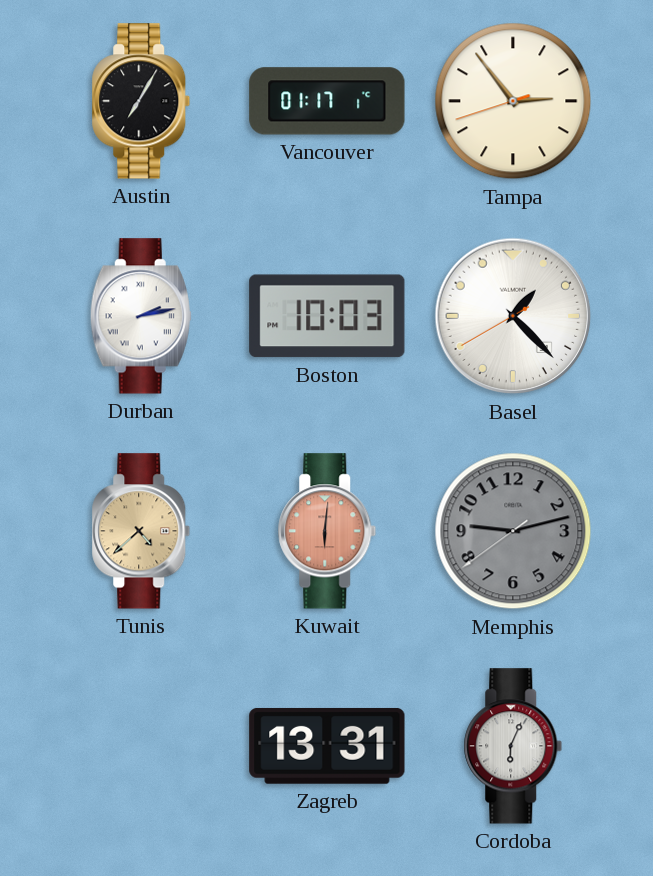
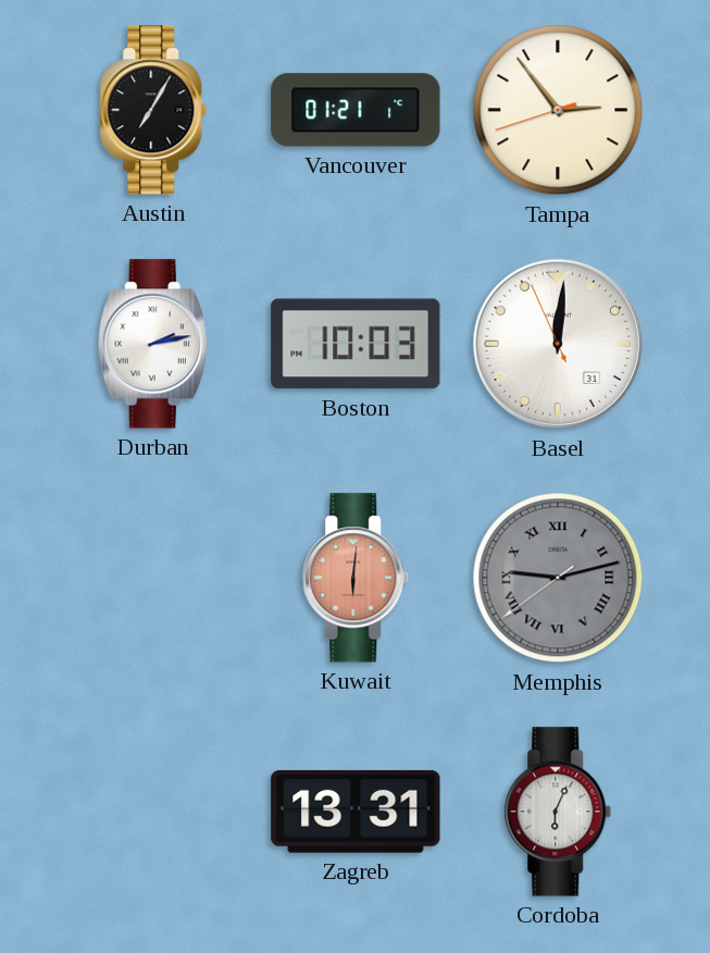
Vancouver: 01:17 -> 01:21
Basel: 1:22 -> 12:00
Tunis: 4:38 -> none
Memphis numerals: Arabic -> Roman
